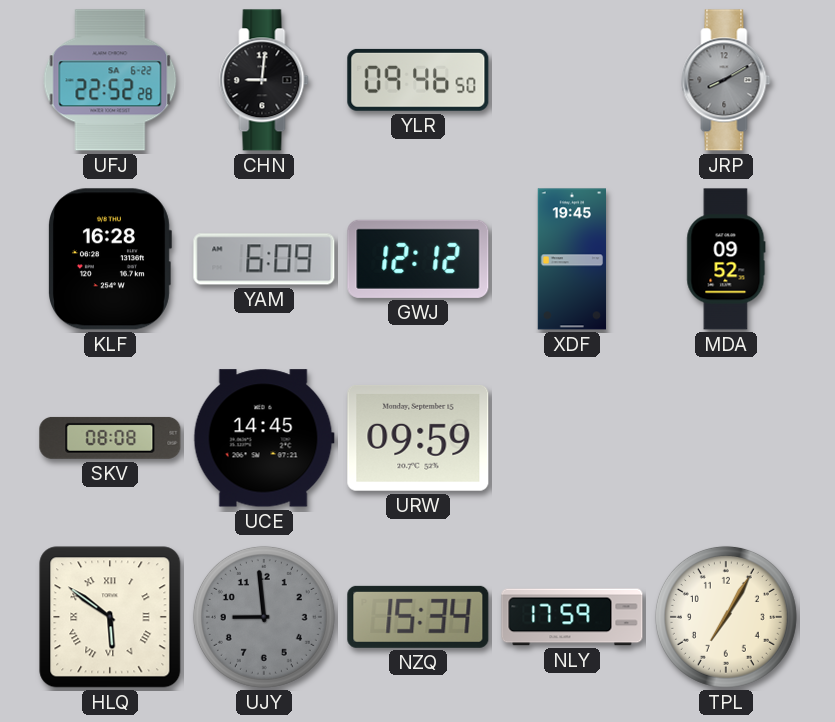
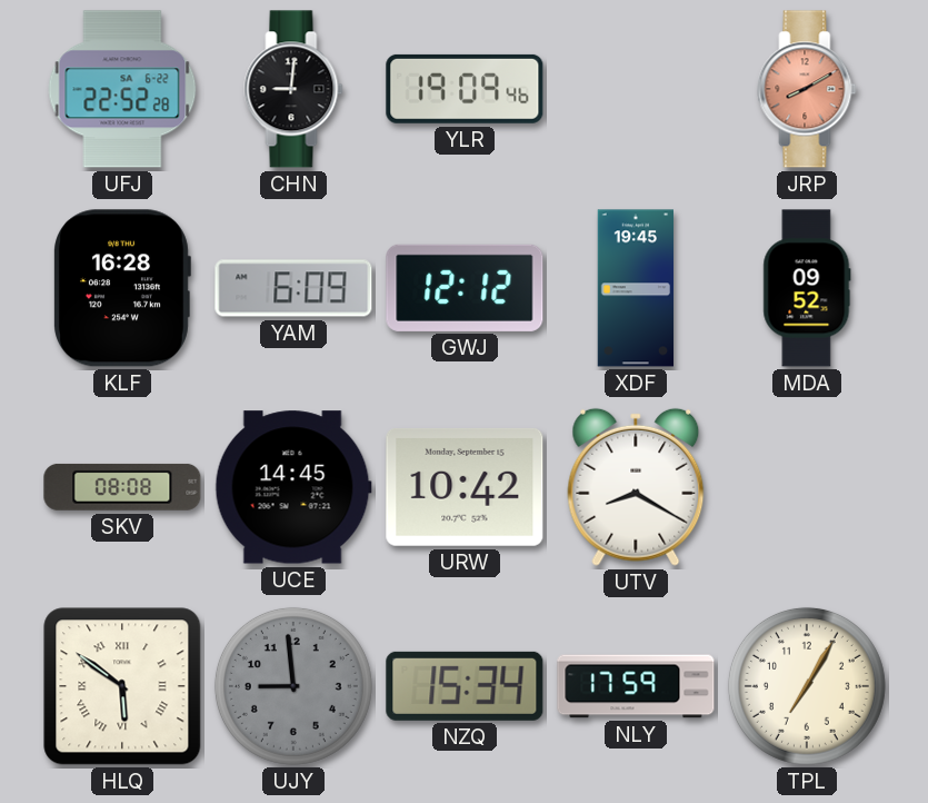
YLR: 09:46 -> 19:09
JRP dial: grey -> salmon
URW: 09:59 -> 10:42
UTV: none -> 8:20
